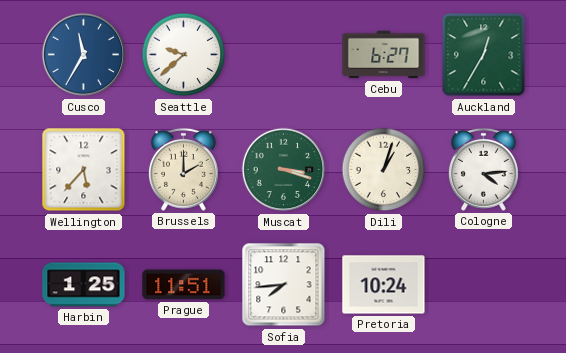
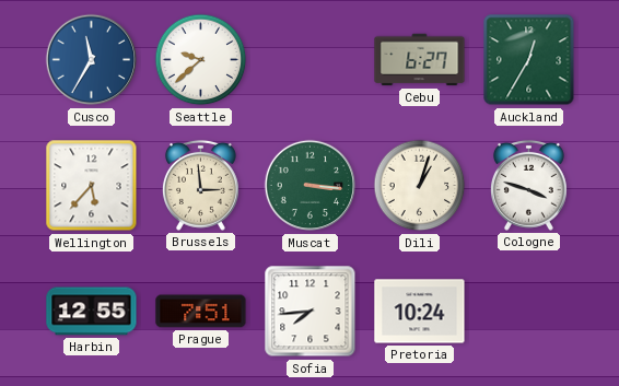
Brussels: 2:00 -> 2:59
Muscat: 3:18 -> 3:16
Cologne: 4:14 -> 3:48
Harbin: 1:25 -> 12:55
Prague: 11:51 -> 7:51
